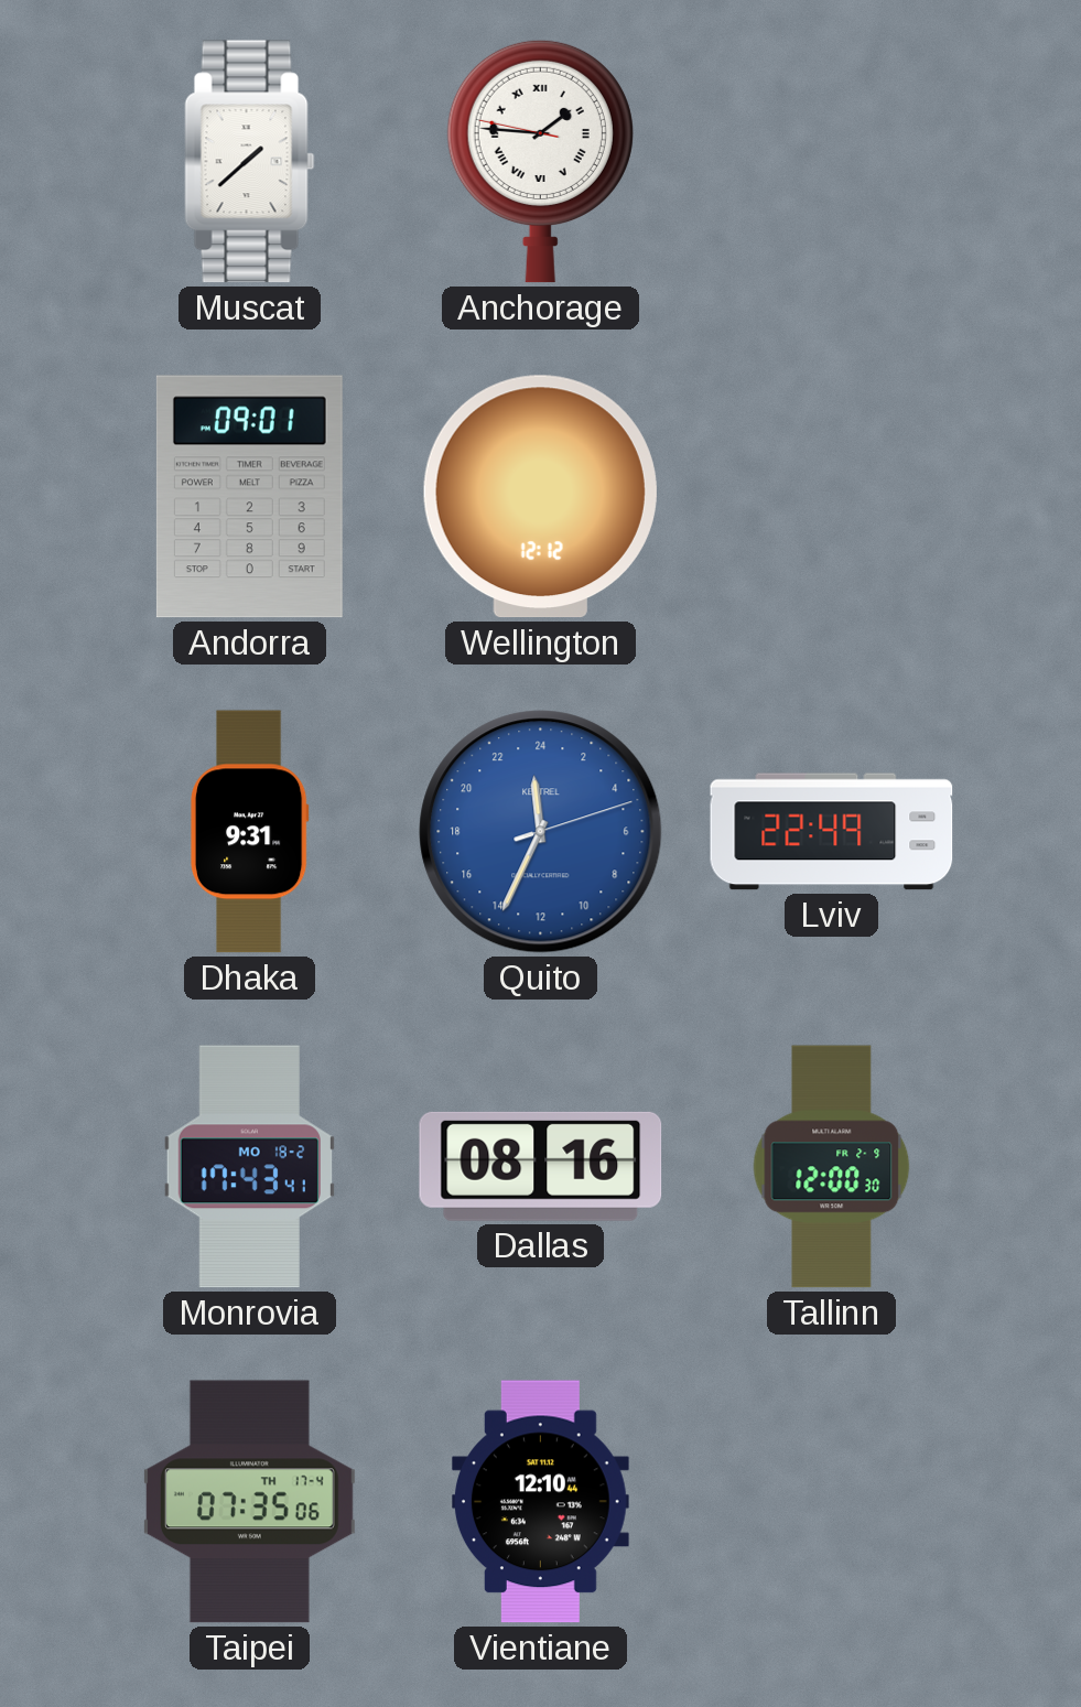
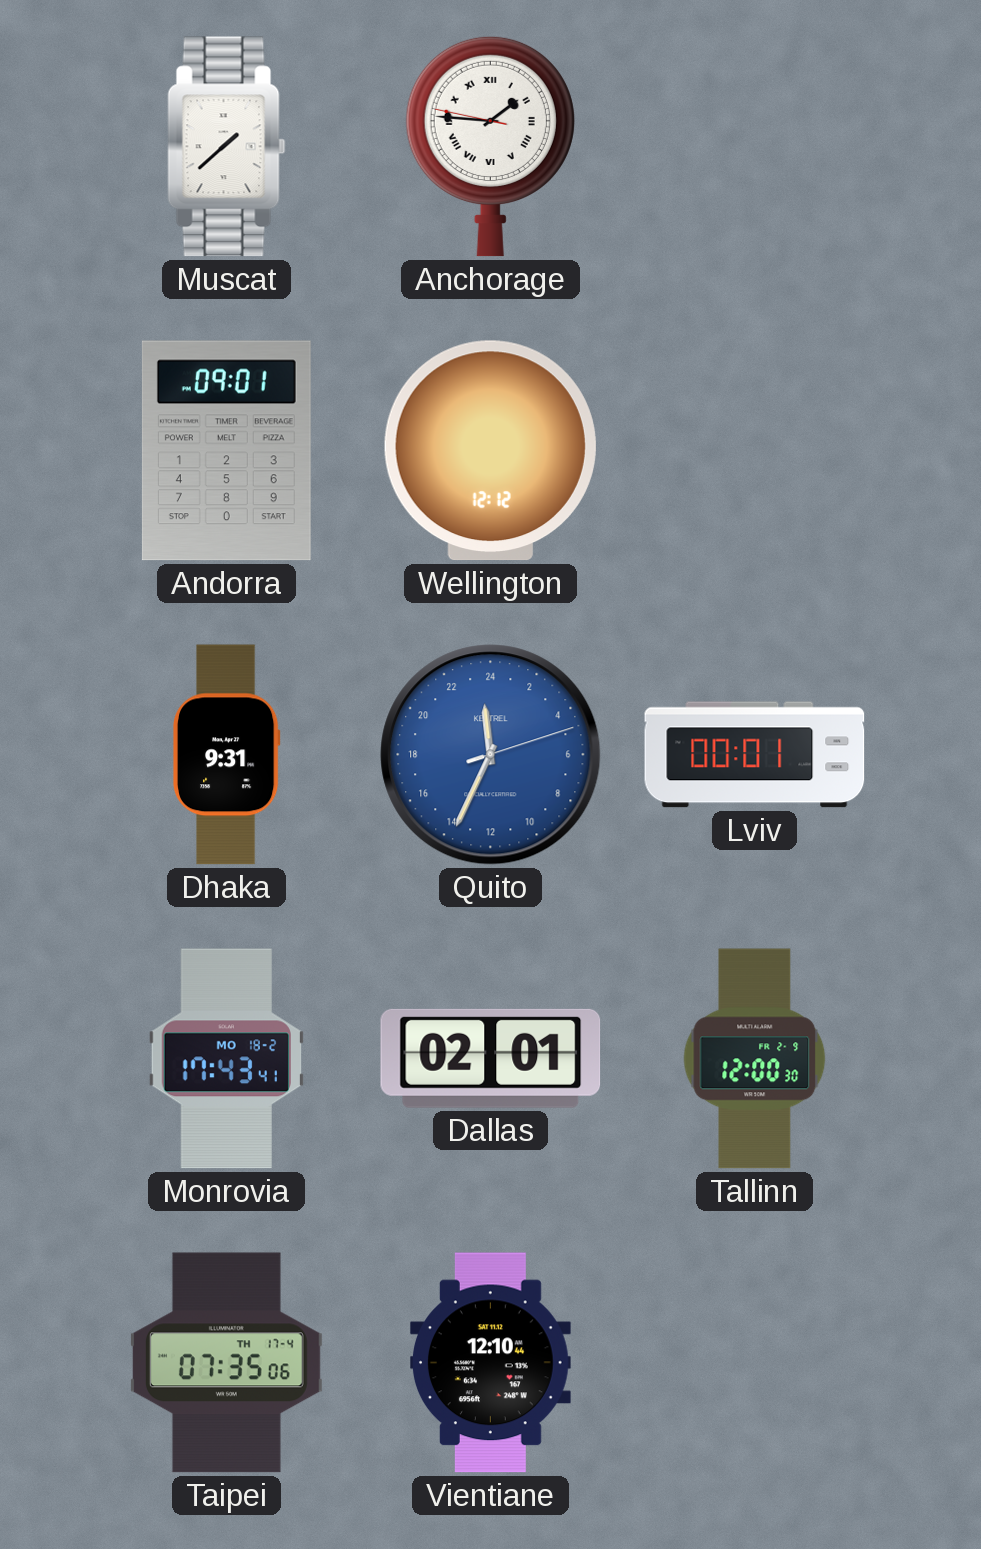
Lviv: 22:49 -> 00:01
Dallas: 08:16 -> 02:01
